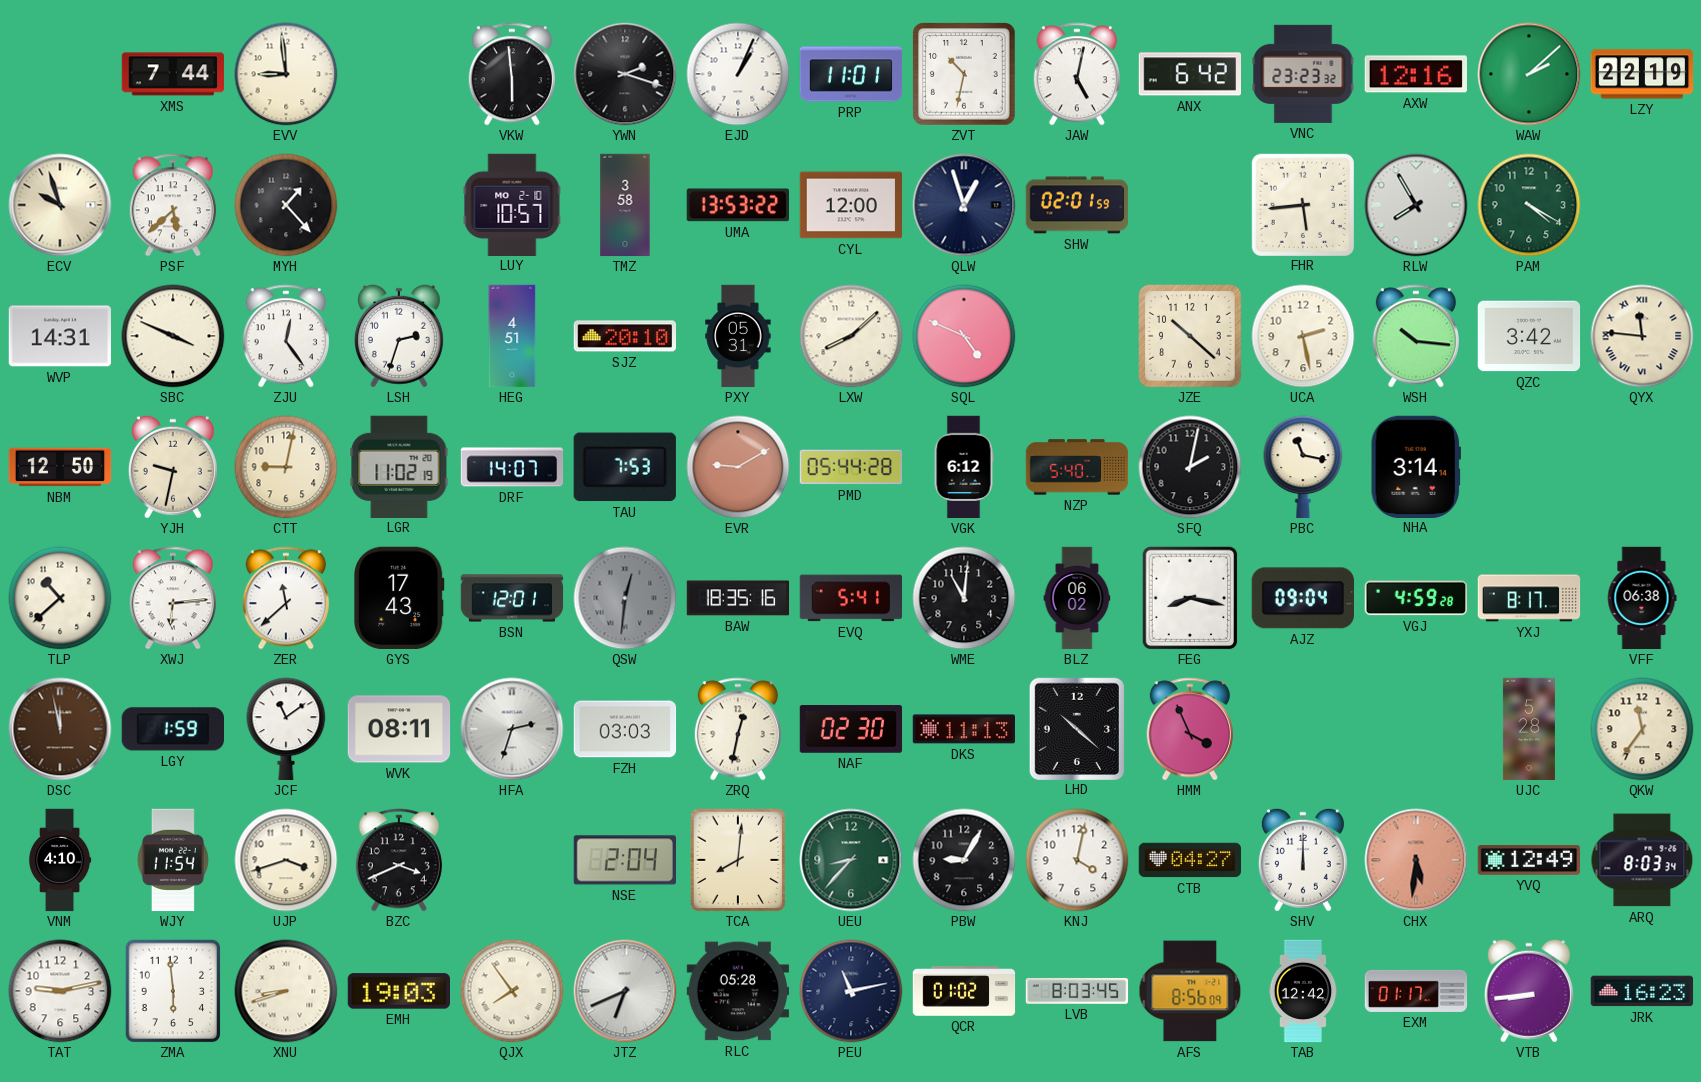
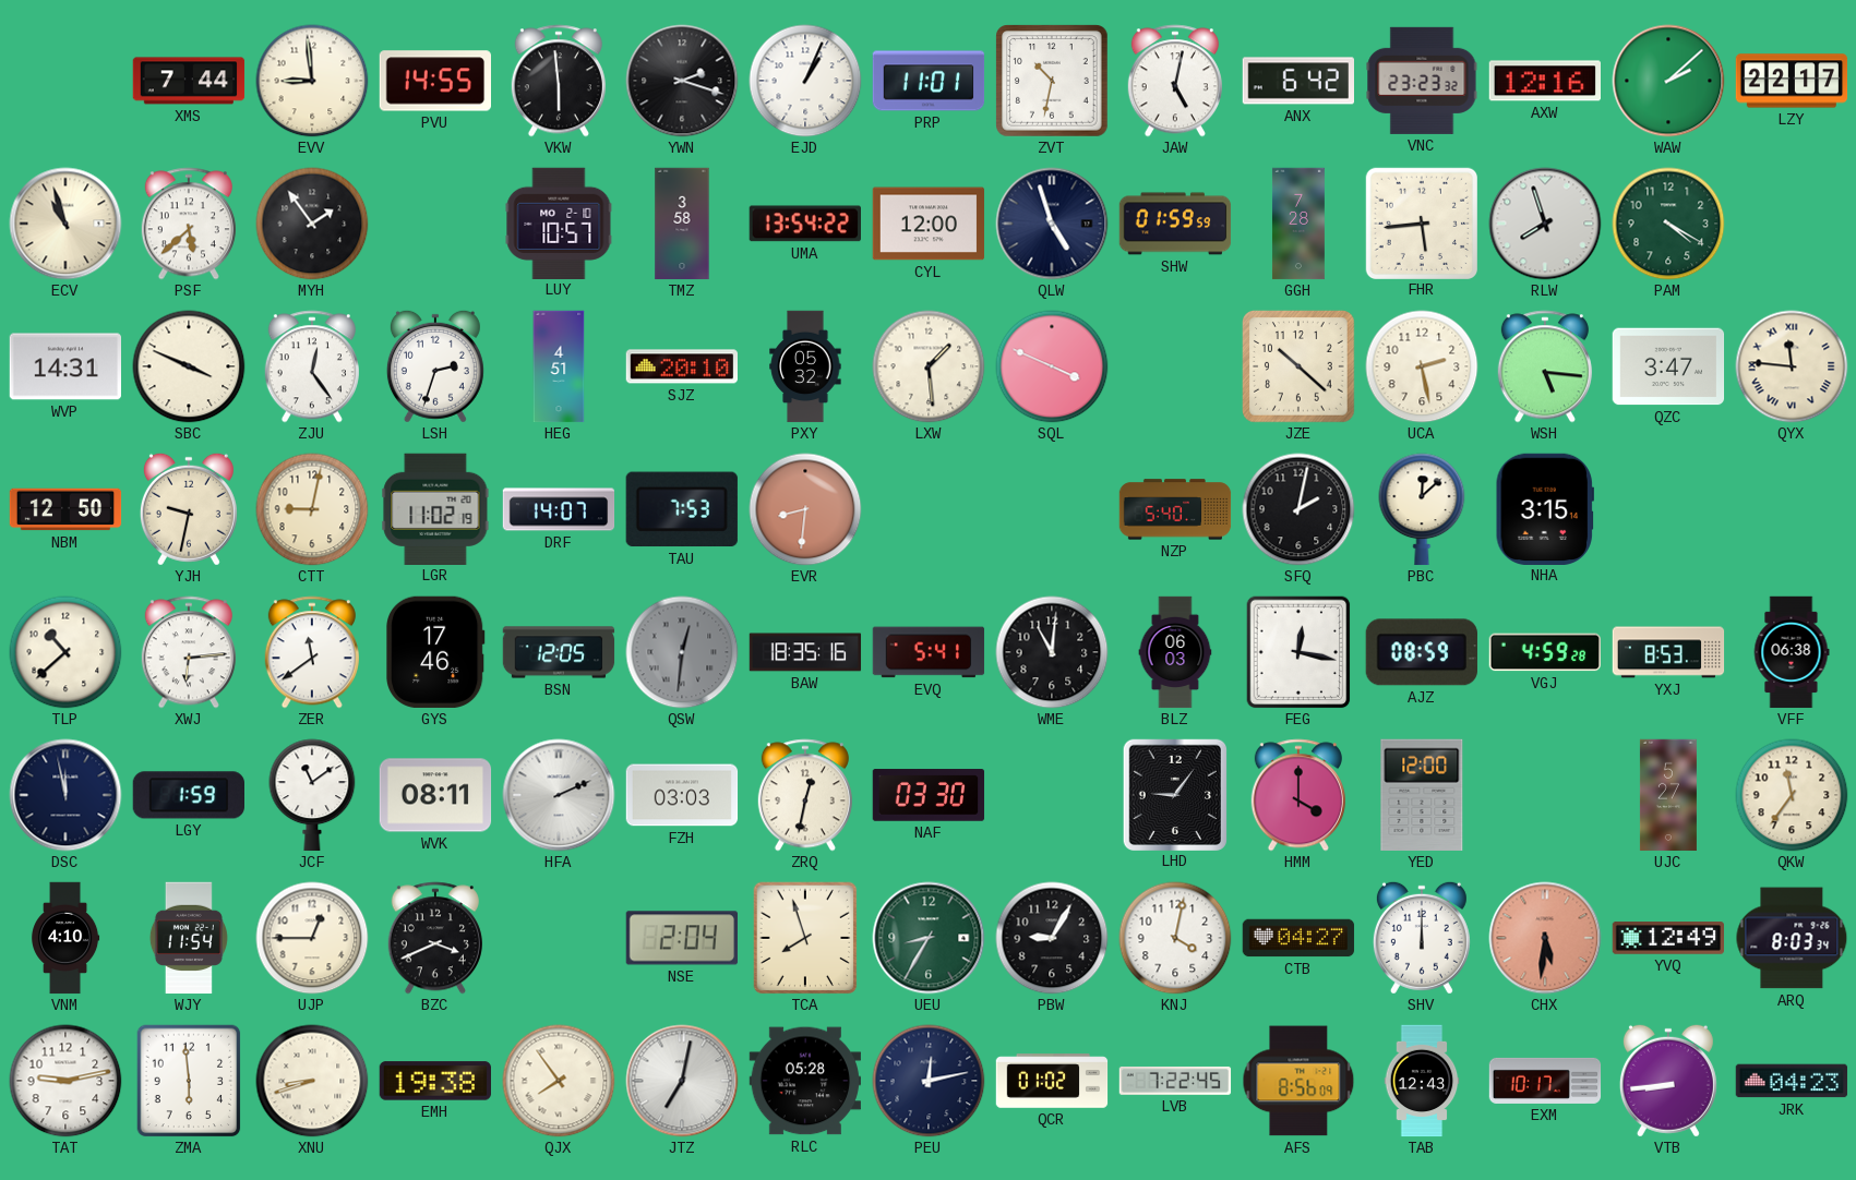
PVU: none -> 14:55
LZY: 22:19 -> 22:17
ECV: 9:57 -> 10:57
MYH: 1:23 -> 1:54
UMA: 13:53 -> 13:54
QLW: 12:57 -> 4:57
SHW: 02:01 -> 01:59
GGH: none -> 7:28
RLW: 7:55 -> 7:57
PXY: 05:31 -> 05:32
LXW: 8:08 -> 1:29
SQL: 4:49 -> 3:49
WSH: 10:16 -> 5:16
QZC: 3:42 -> 3:47
EVR: 9:10 -> 8:31
PMD: 05:44 -> none
VGK: 6:12 -> none
PBC: 11:17 -> 12:08
NHA: 3:14 -> 3:15
ZER: 11:38 -> 11:39
GYS: 17:43 -> 17:46
BSN: 12:01 -> 12:05
BLZ: 06:02 -> 06:03
FEG: 8:17 -> 12:17
AJZ: 09:04 -> 08:59
YXJ: 8:17 -> 8:53
DSC dial: brown -> navy
HFA: 2:33 -> 2:11
NAF: 02:30 -> 03:30
DKS: 11:13 -> none
LHD: 10:22 -> 9:06
HMM: 3:56 -> 4:00
YED: none -> 12:00
UJC: 5:28 -> 5:27
UJP: 3:42 -> 12:45
TCA: 8:01 -> 7:57
UEU: 8:37 -> 8:35
EMH: 19:03 -> 19:38
JTZ: 6:41 -> 7:02
PEU: 11:13 -> 12:13
LVB: 8:03 -> 7:22
TAB: 12:42 -> 12:43
EXM: 01:17 -> 10:17
JRK: 16:23 -> 04:23
